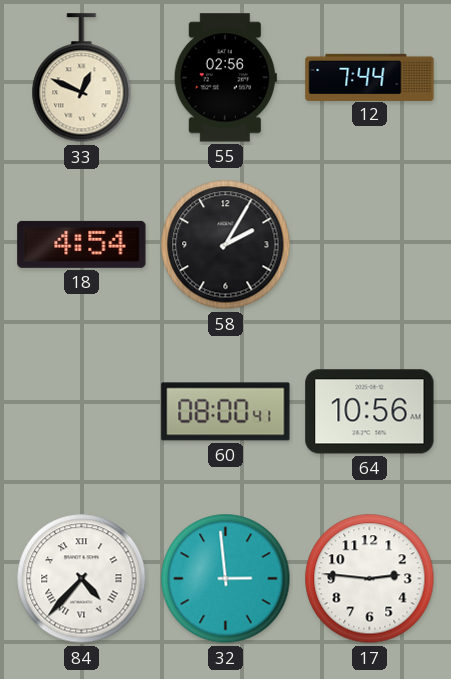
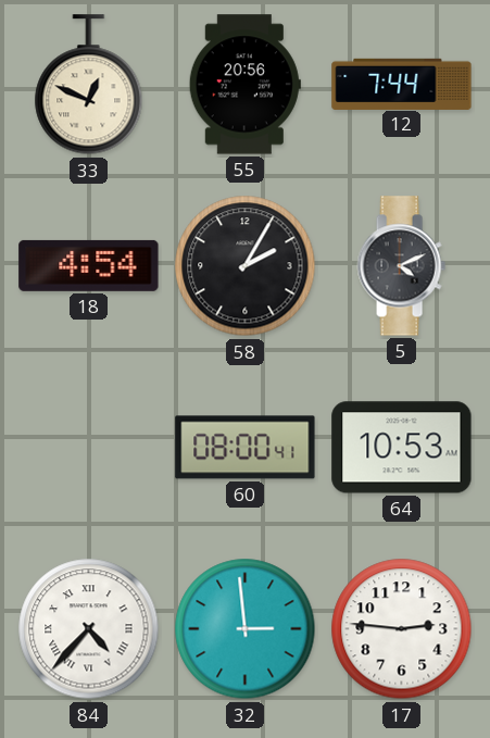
55: 02:56 -> 20:56
5: none -> 4:11
64: 10:56 -> 10:53
